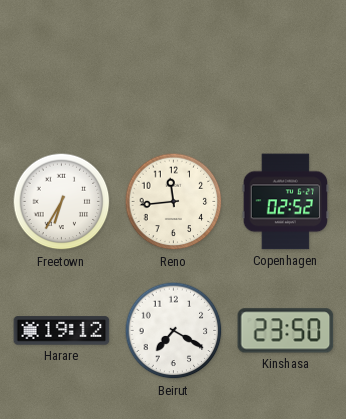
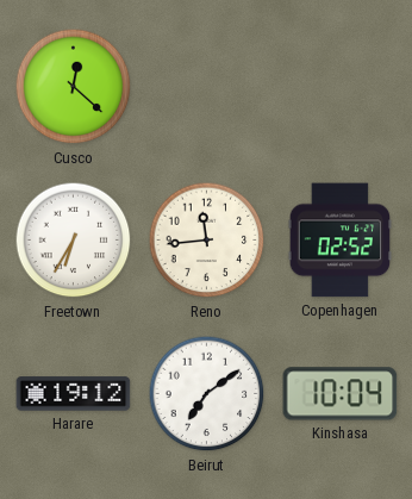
Cusco: none -> 12:22
Beirut: 7:20 -> 7:09
Kinshasa: 23:50 -> 10:04
